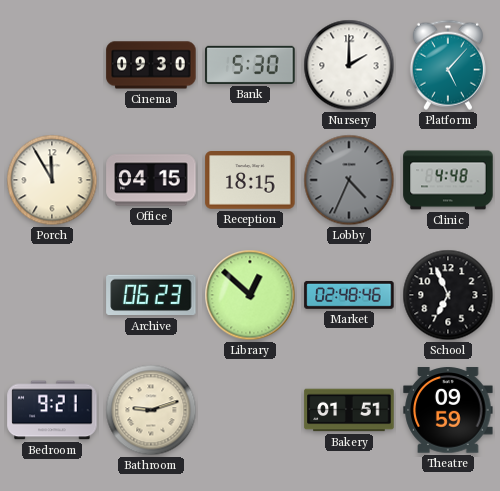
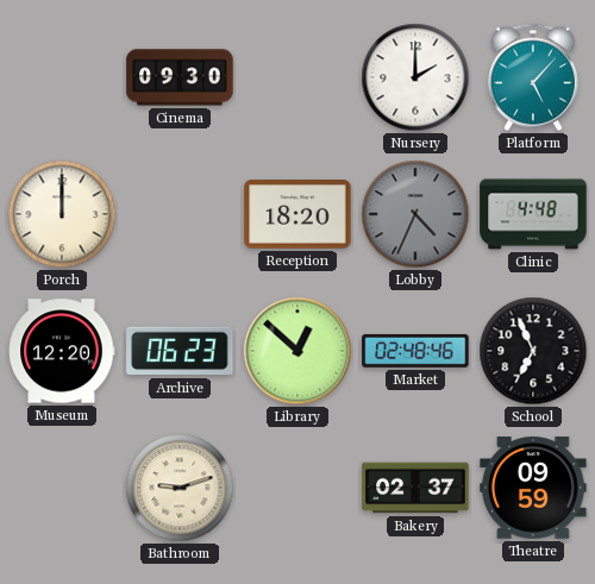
Bank: 5:30 -> none
Porch: 11:55 -> 12:00
Office: 04:15 -> none
Reception: 18:15 -> 18:20
Museum: none -> 12:20
Bedroom: 9:21 -> none
Bakery: 01:51 -> 02:37
